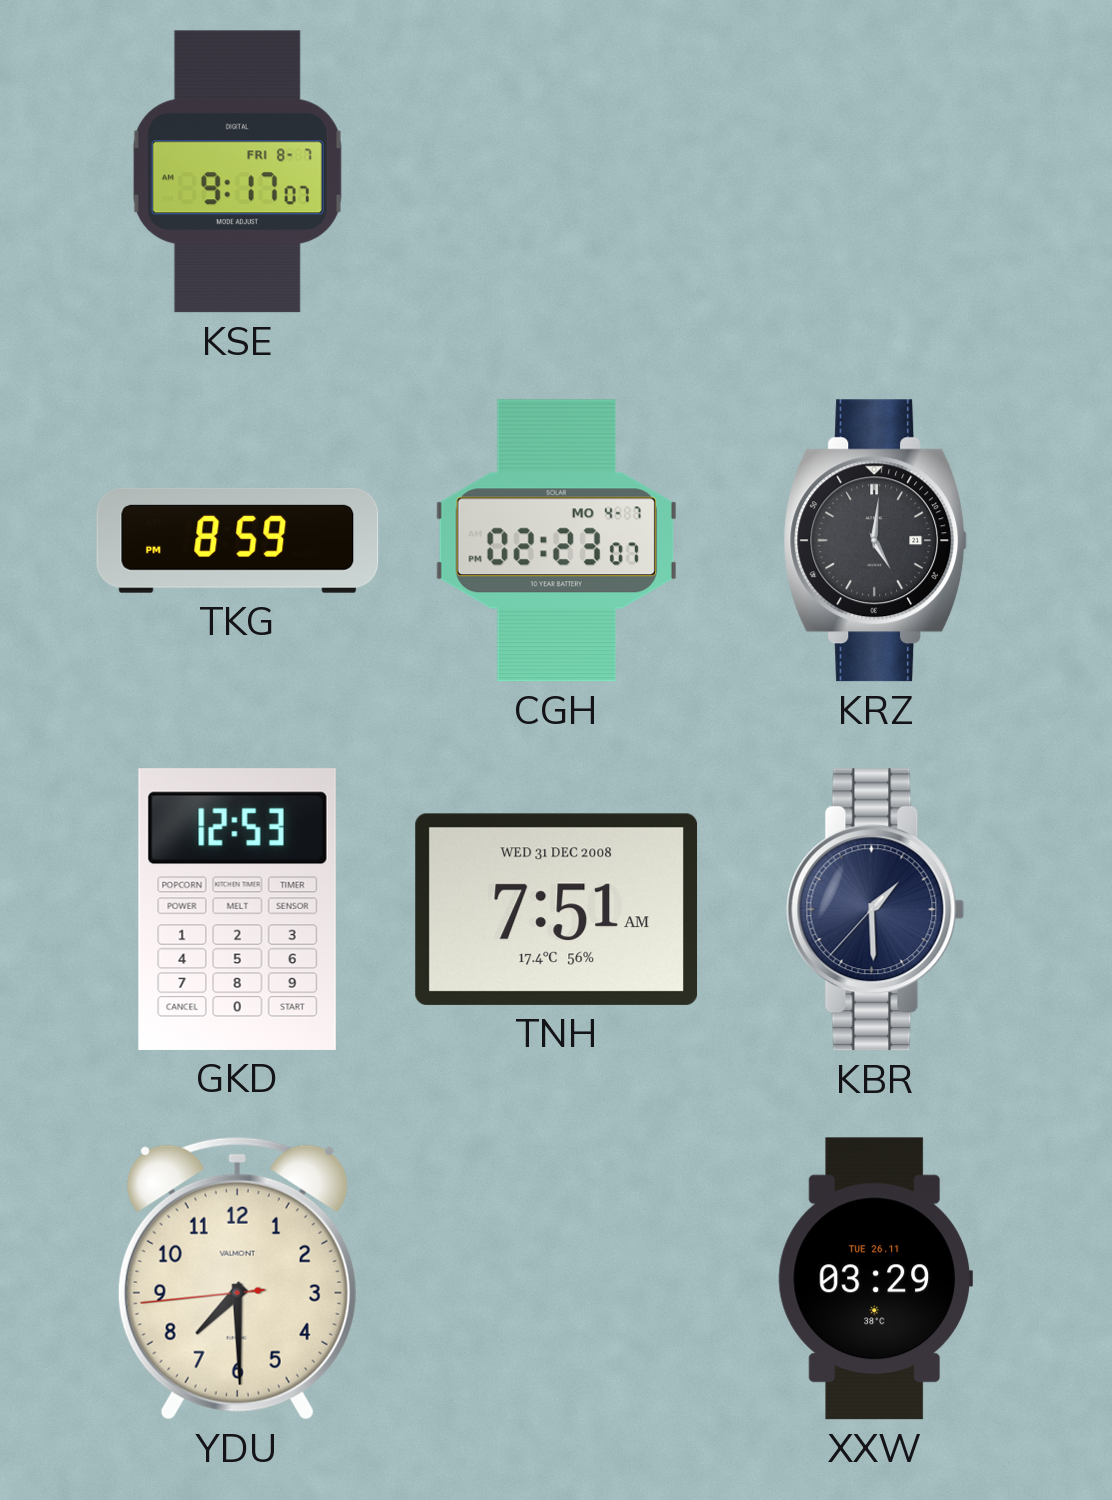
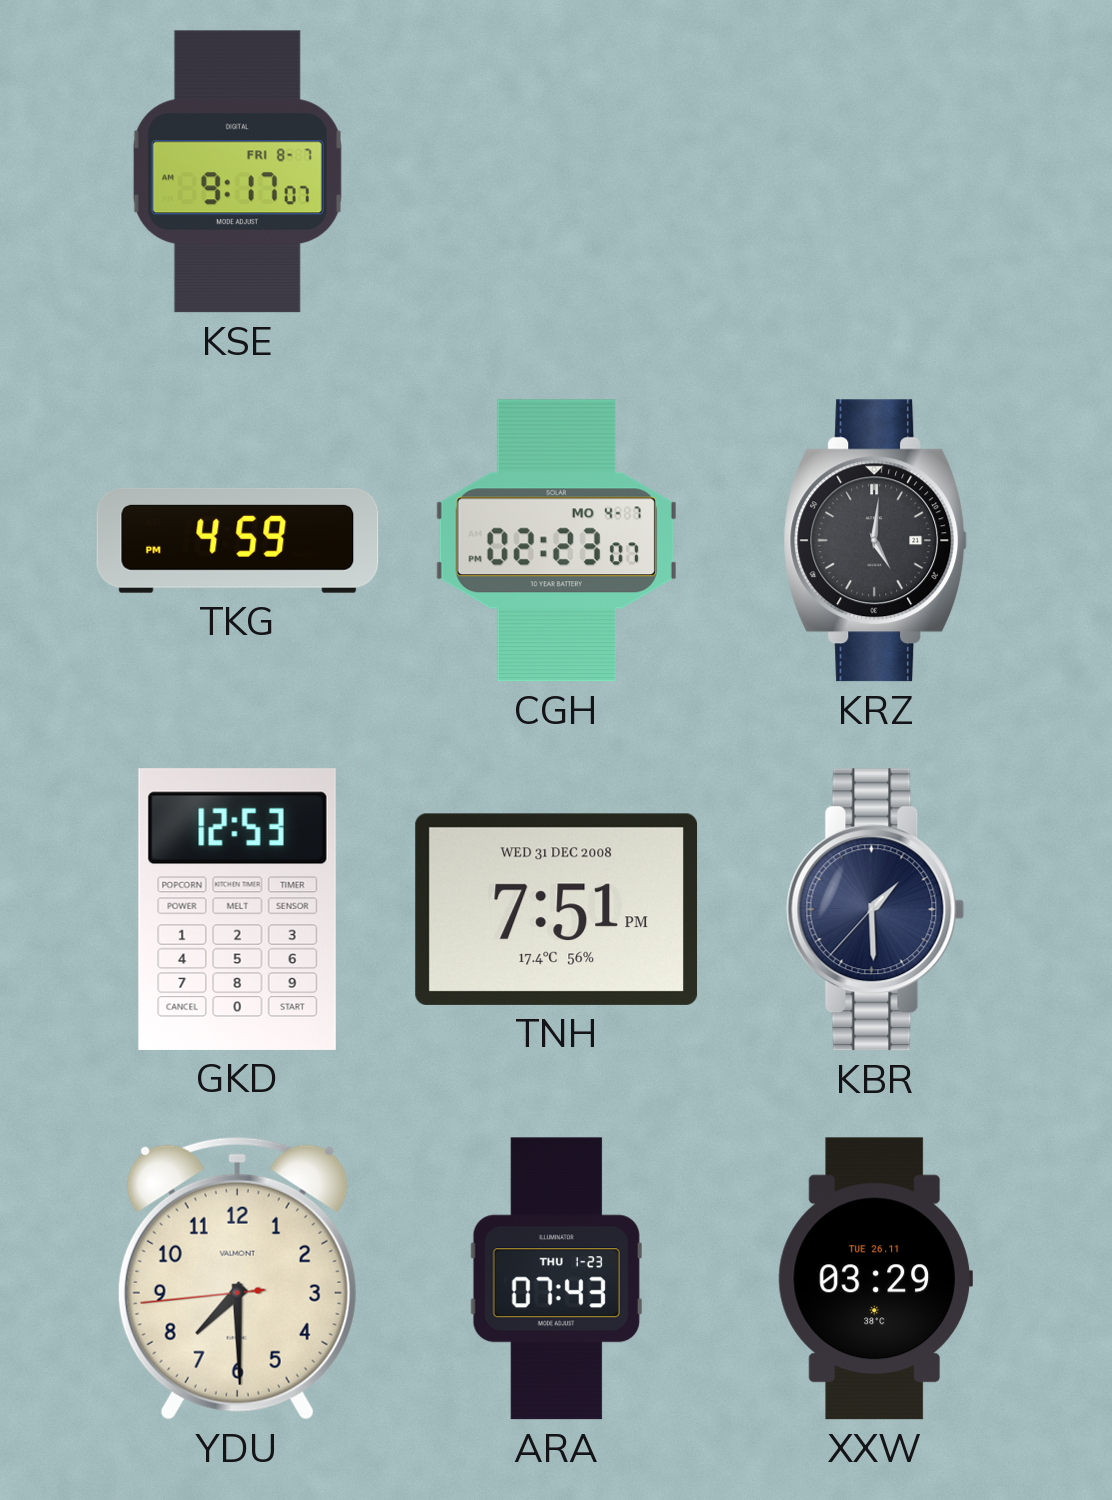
TKG: 8:59 -> 4:59
TNH: 7:51 AM -> 7:51 PM
ARA: none -> 07:43
